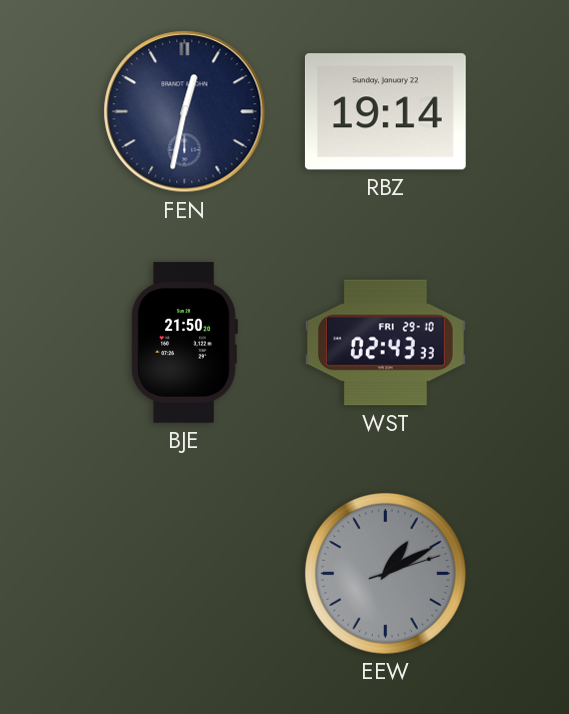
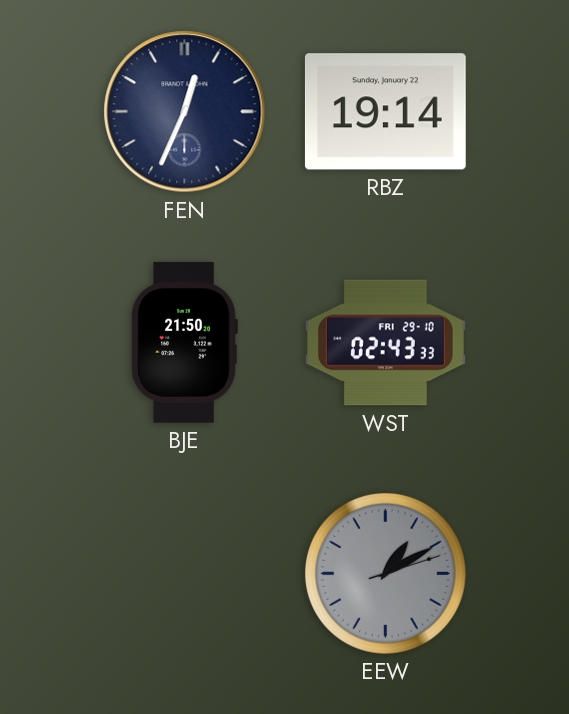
FEN: 12:32 -> 12:34
